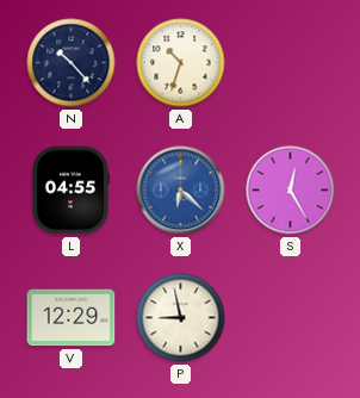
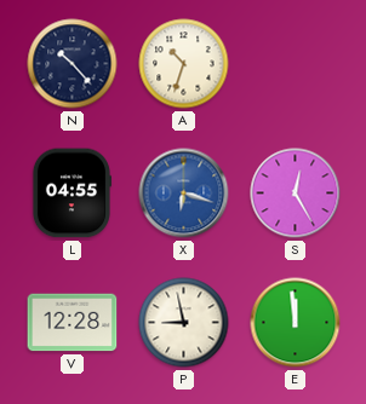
X: 6:22 -> 6:18
V: 12:29 -> 12:28
E: none -> 11:59
